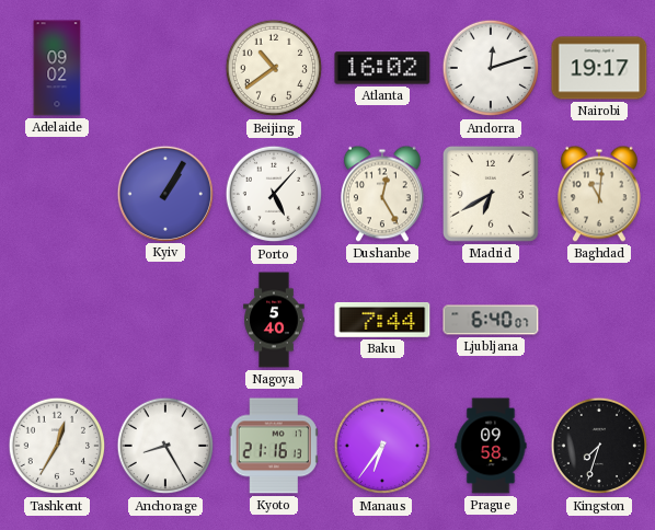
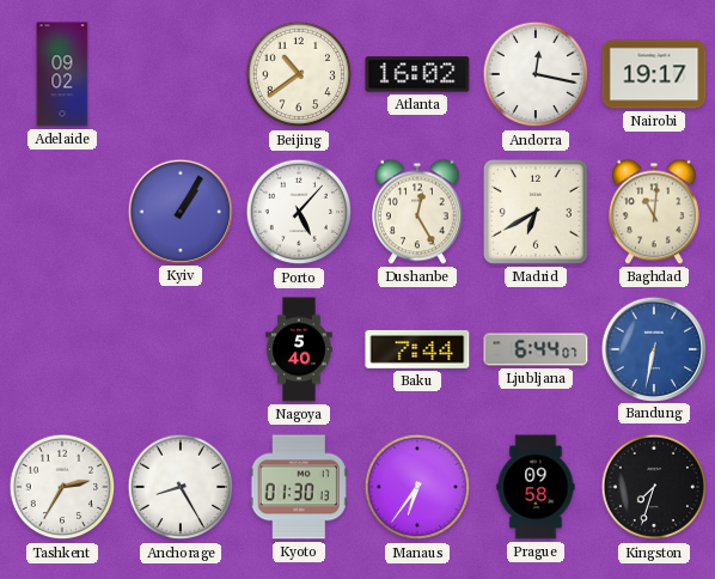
Andorra: 12:12 -> 12:17
Ljubljana: 6:40 -> 6:44
Bandung: none -> 6:32
Tashkent: 12:35 -> 2:35
Kyoto: 21:16 -> 01:30
